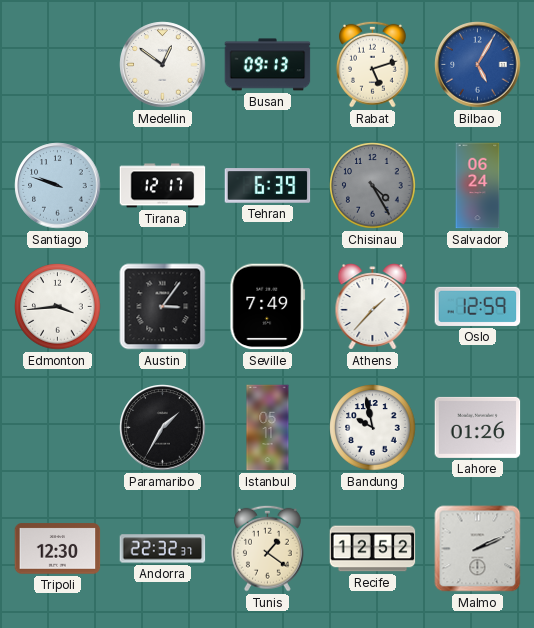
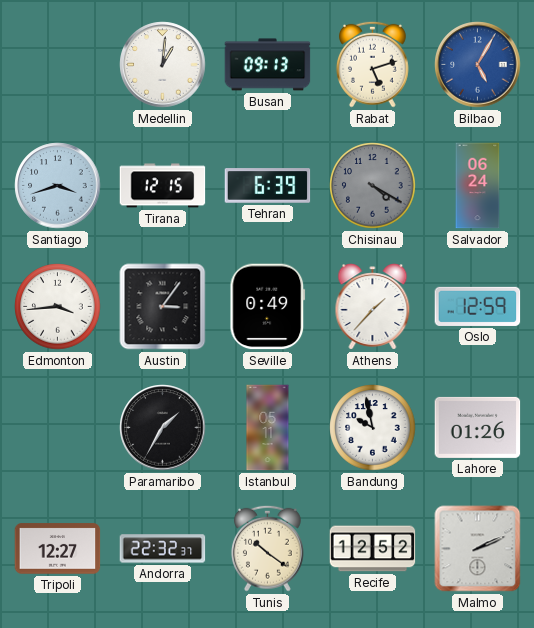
Medellin: 12:51 -> 1:01
Santiago: 9:48 -> 3:42
Tirana: 12:17 -> 12:15
Chisinau: 4:25 -> 4:20
Seville: 7:49 -> 0:49
Tripoli: 12:30 -> 12:27
Tunis: 1:21 -> 10:21
